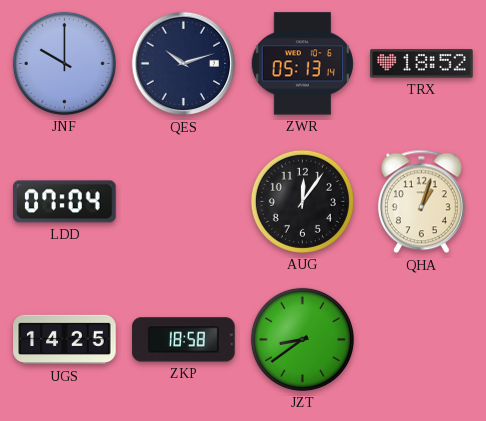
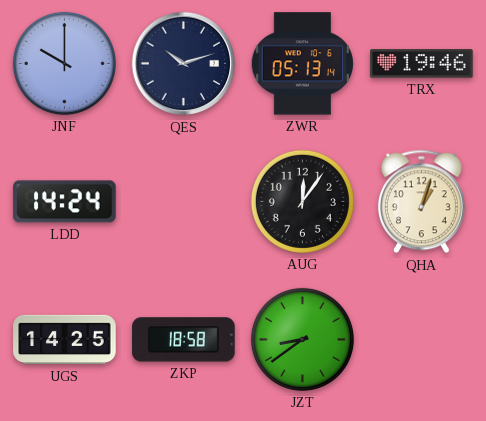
TRX: 18:52 -> 19:46
LDD: 07:04 -> 14:24
